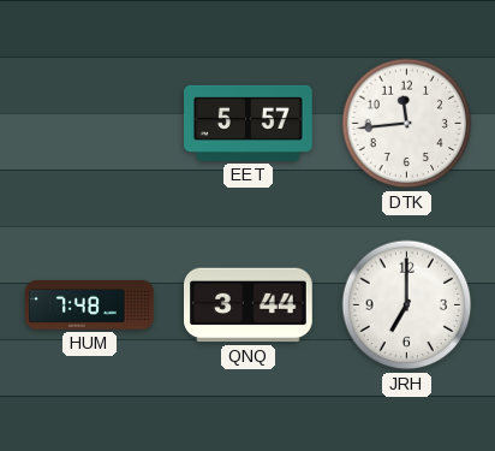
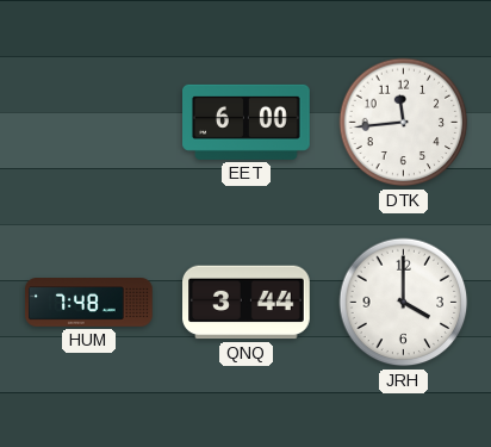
EET: 5:57 -> 6:00
JRH: 7:00 -> 4:00
